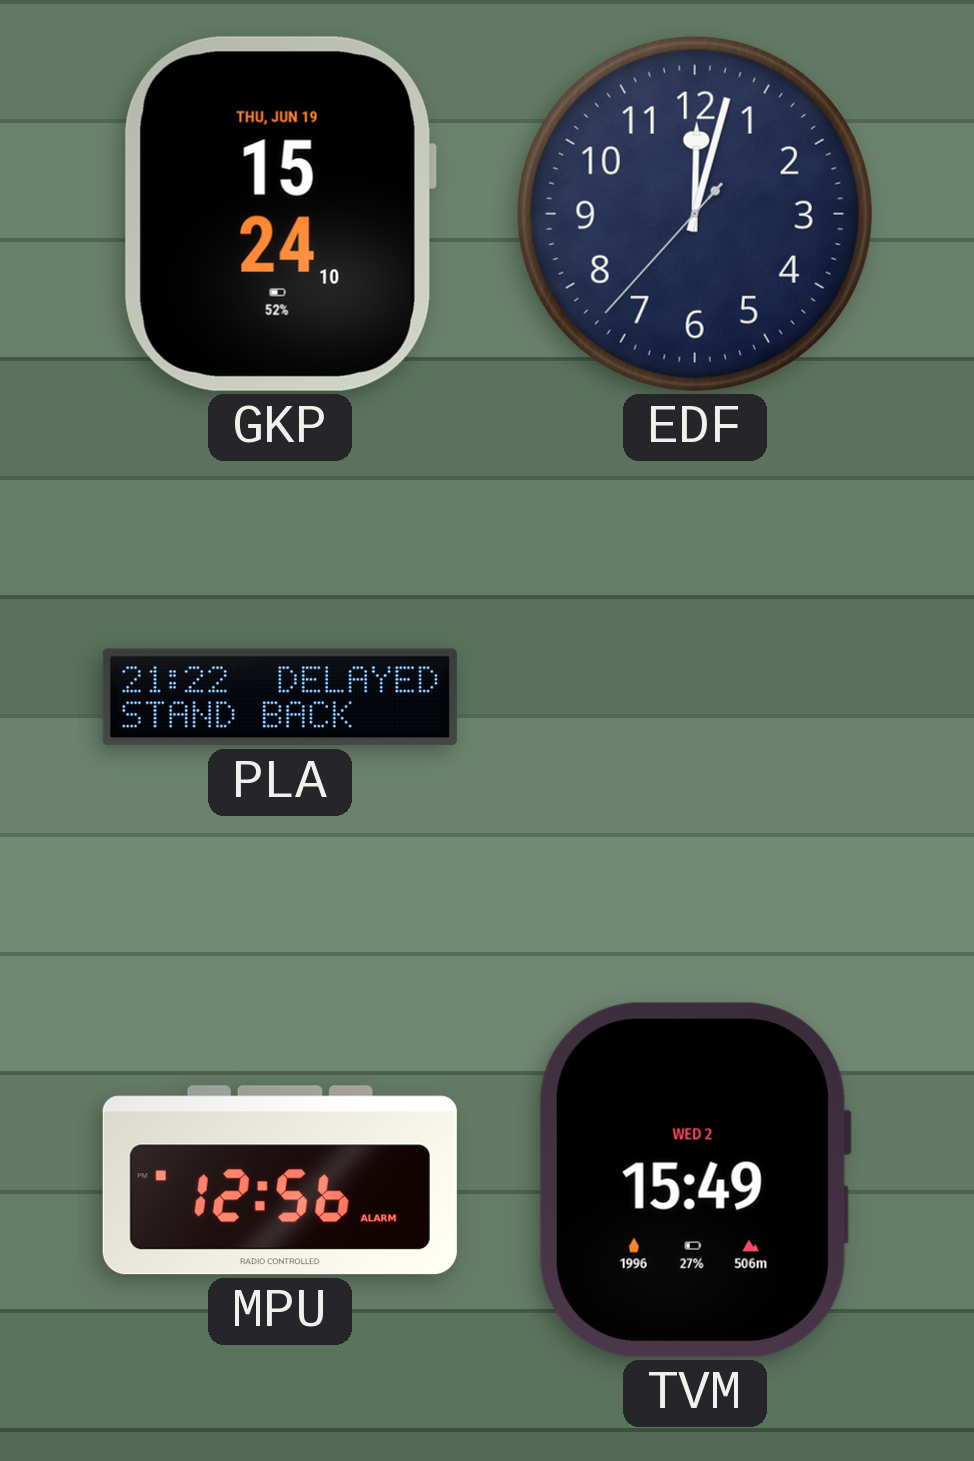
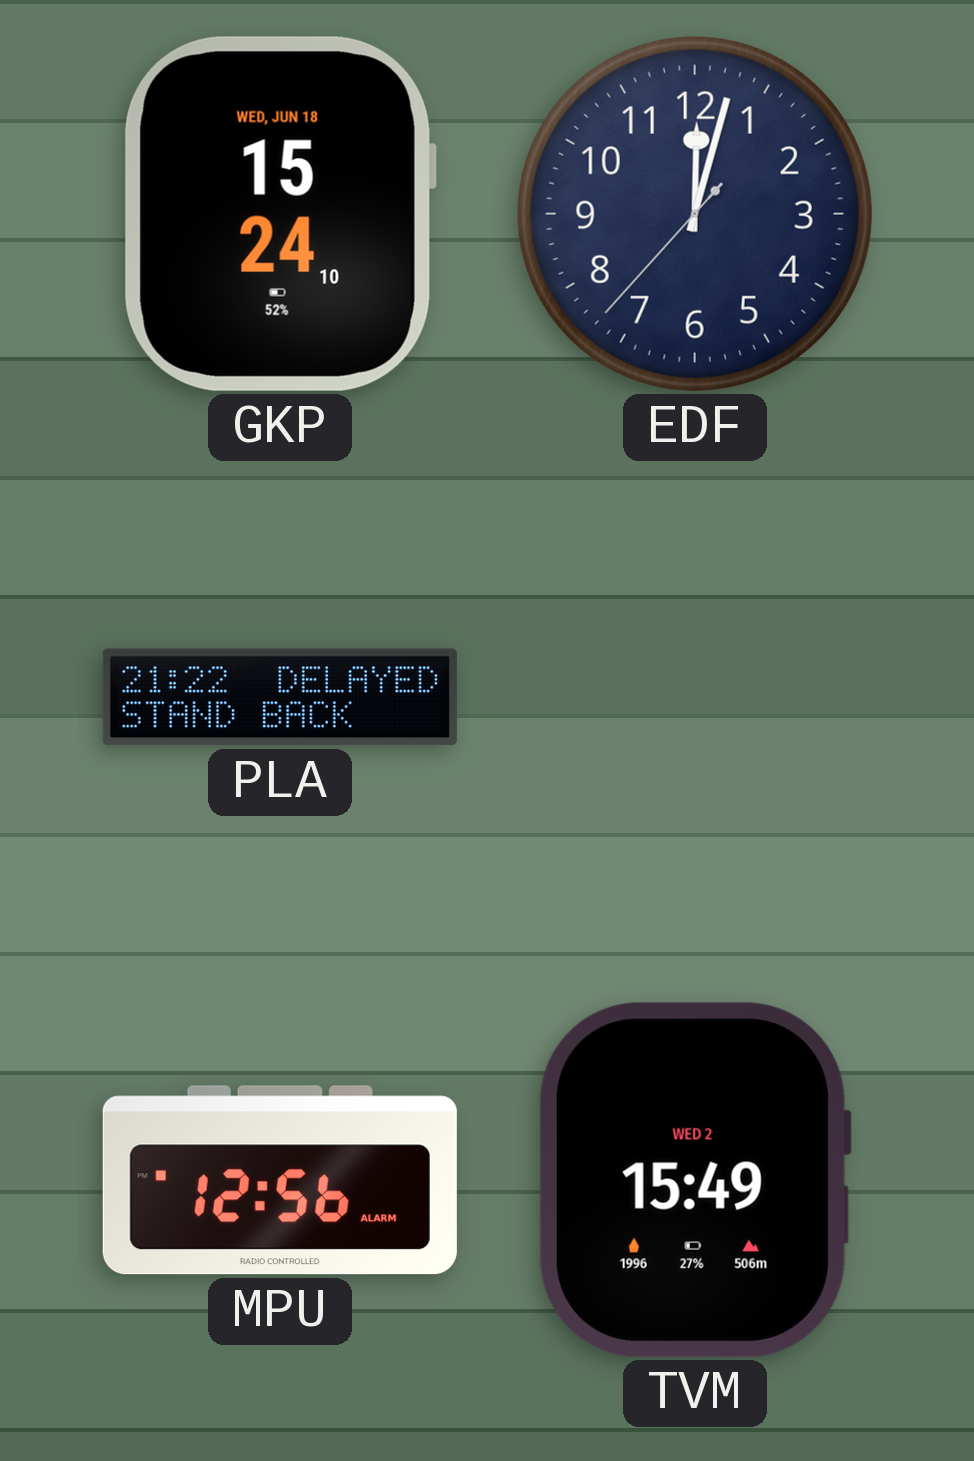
GKP date: THU, JUN 19 -> WED, JUN 18
